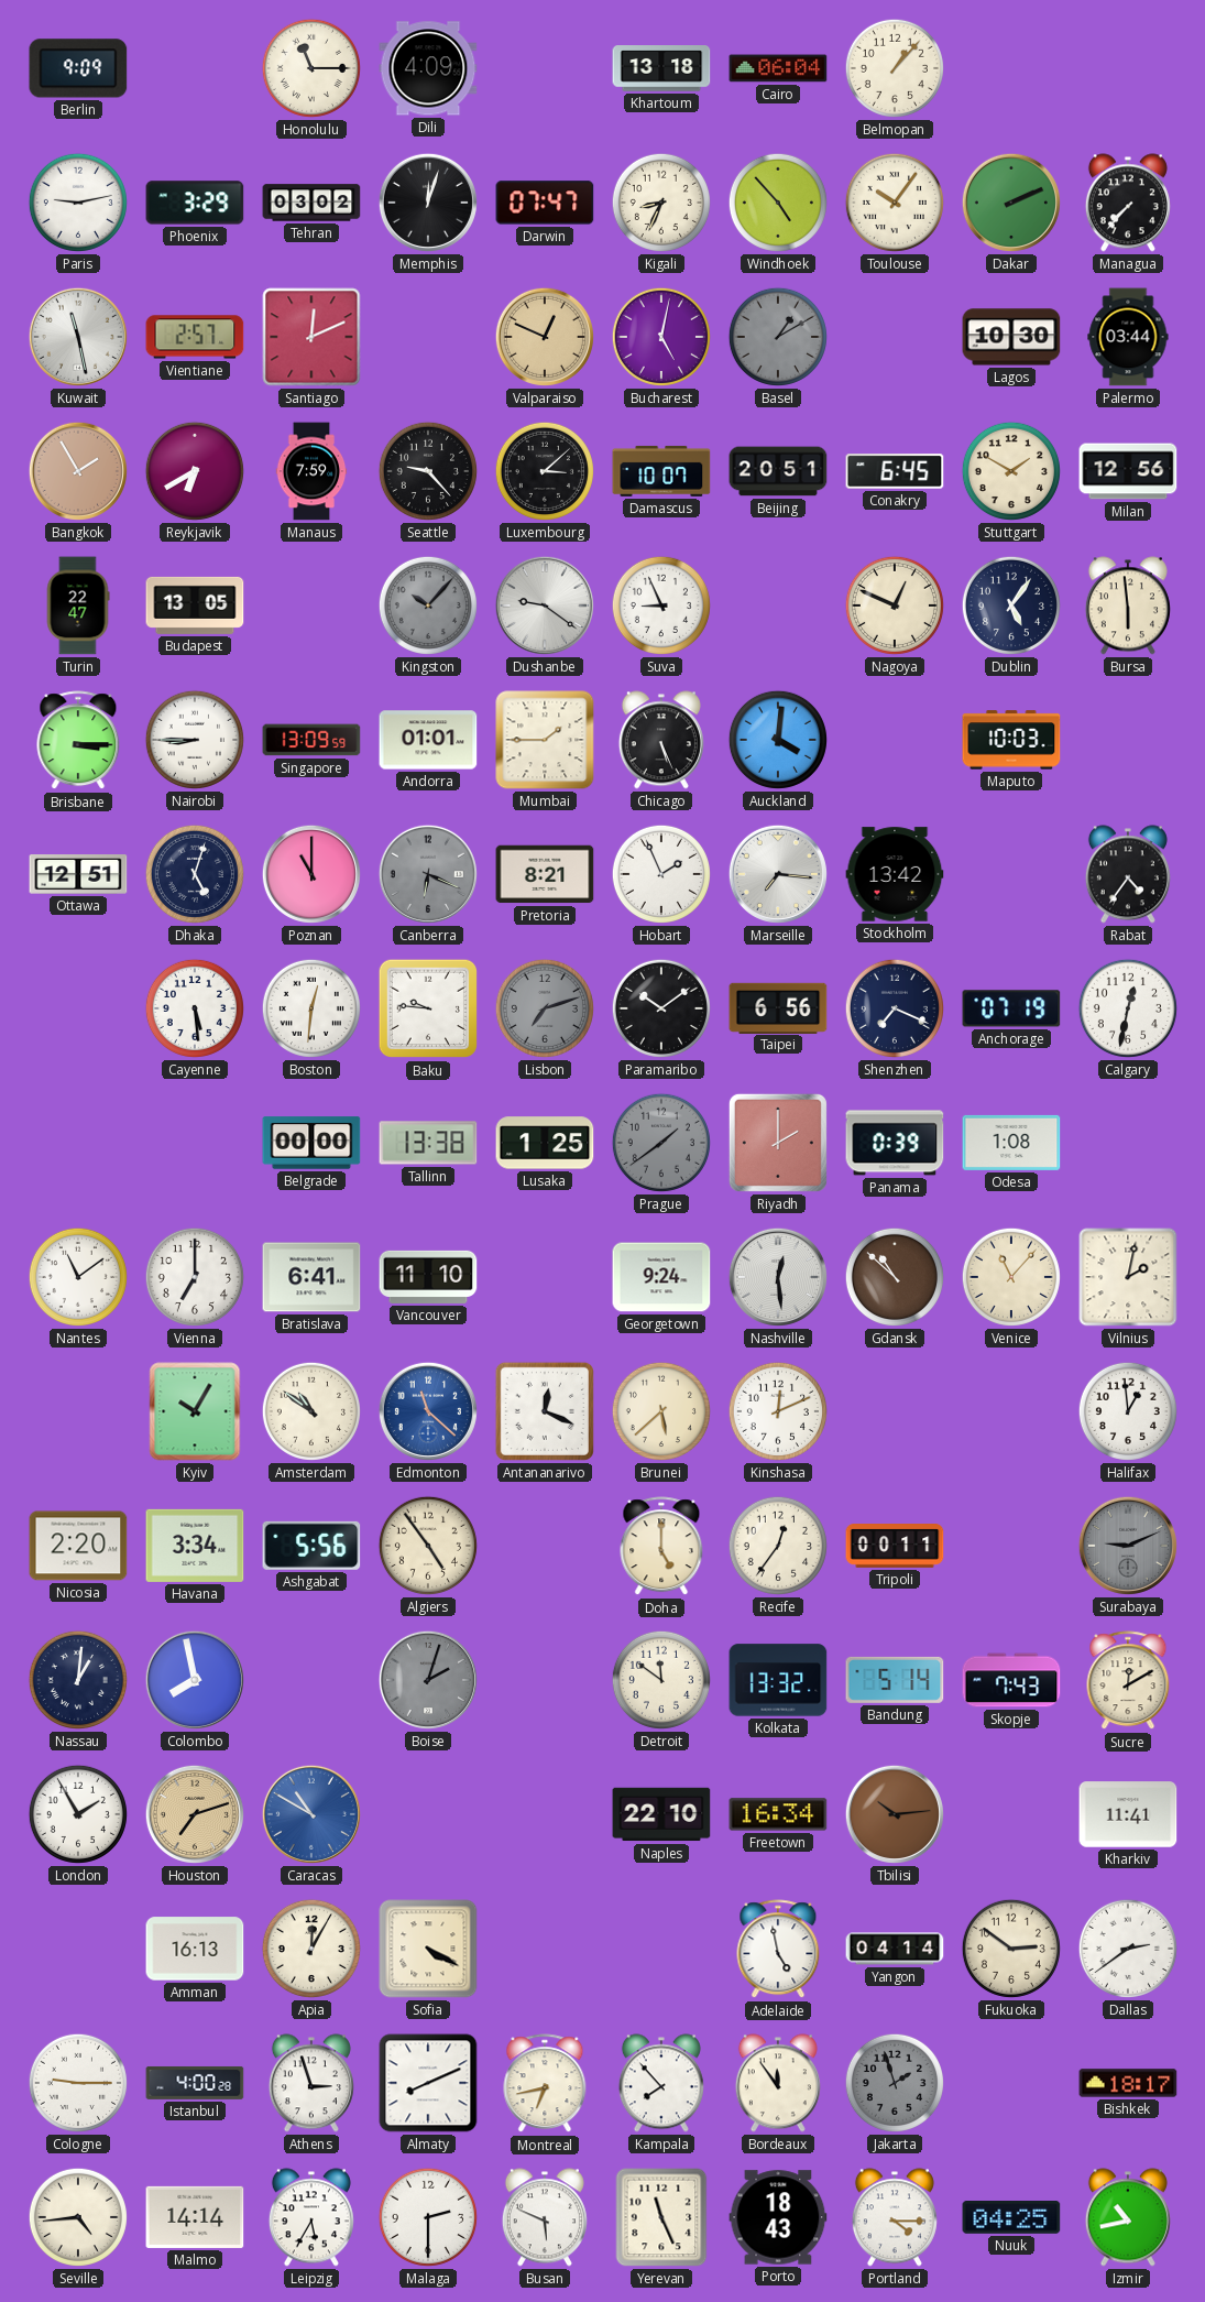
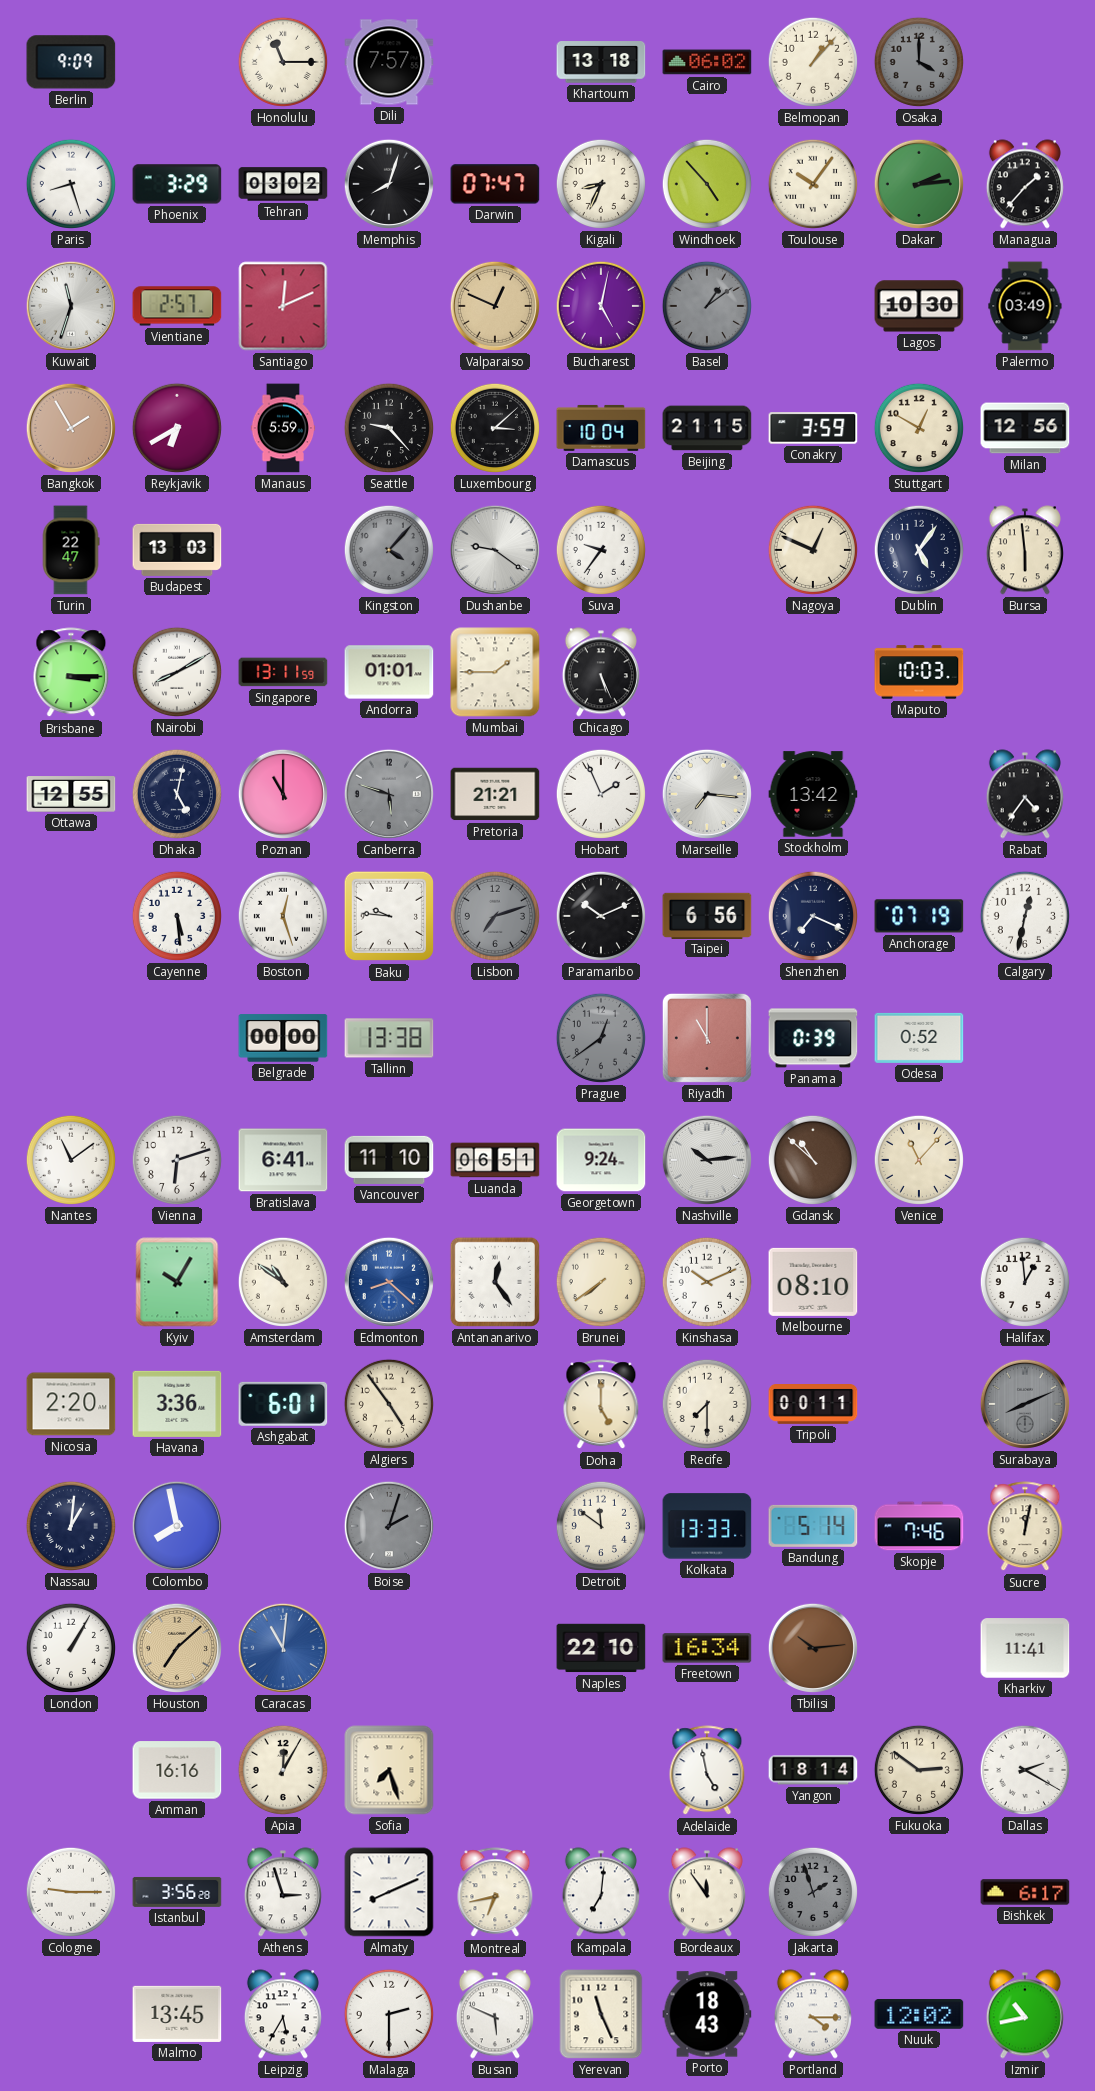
Dili: 4:09 -> 7:57
Cairo: 06:04 -> 06:02
Osaka: none -> 4:00
Paris: 9:13 -> 8:27
Memphis: 12:03 -> 8:03
Dakar: 2:11 -> 2:14
Managua: 7:37 -> 1:37
Kuwait: 11:28 -> 11:33
Basel: 1:10 -> 1:09
Palermo: 03:44 -> 03:49
Manaus: 7:59 -> 5:59
Damascus: 10:07 -> 10:04
Beijing: 20:51 -> 21:15
Conakry: 6:45 -> 3:59
Stuttgart: 1:50 -> 12:50
Budapest: 13:05 -> 13:03
Kingston: 10:07 -> 4:07
Suva: 8:56 -> 9:36
Nairobi: 8:45 -> 8:10
Singapore: 13:09 -> 13:11
Auckland: 4:01 -> none
Ottawa: 12:51 -> 12:55
Dhaka: 5:03 -> 5:02
Canberra: 6:19 -> 5:48
Pretoria: 8:21 -> 21:21
Boston: 12:31 -> 12:27
Paramaribo: 10:09 -> 10:11
Lusaka: 1:25 -> none
Prague: 1:39 -> 12:39
Riyadh: 2:00 -> 11:00
Odesa: 1:08 -> 0:52
Vienna: 7:00 -> 6:12
Luanda: none -> 06:51
Nashville: 12:29 -> 10:14
Vilnius: 2:02 -> none
Edmonton: 11:22 -> 8:22
Antananarivo: 12:19 -> 12:24
Brunei: 5:38 -> 7:39
Kinshasa: 12:11 -> 10:11
Melbourne: none -> 08:10
Havana: 3:34 -> 3:36
Ashgabat: 5:56 -> 6:01
Recife: 12:36 -> 7:30
Surabaya: 9:11 -> 8:11
Kolkata: 13:32 -> 13:33
Skopje: 7:43 -> 7:46
Sucre: 12:10 -> 12:02
London: 1:55 -> 1:05
Houston: 7:12 -> 7:08
Caracas: 10:50 -> 11:01
Amman: 16:13 -> 16:16
Sofia: 4:20 -> 7:27
Yangon: 04:14 -> 18:14
Dallas: 2:39 -> 2:20
Istanbul: 4:00 -> 3:56
Kampala: 7:53 -> 7:01
Bishkek: 18:17 -> 6:17
Seville: 4:44 -> none
Malmo: 14:14 -> 13:45
Nuuk: 04:25 -> 12:02
